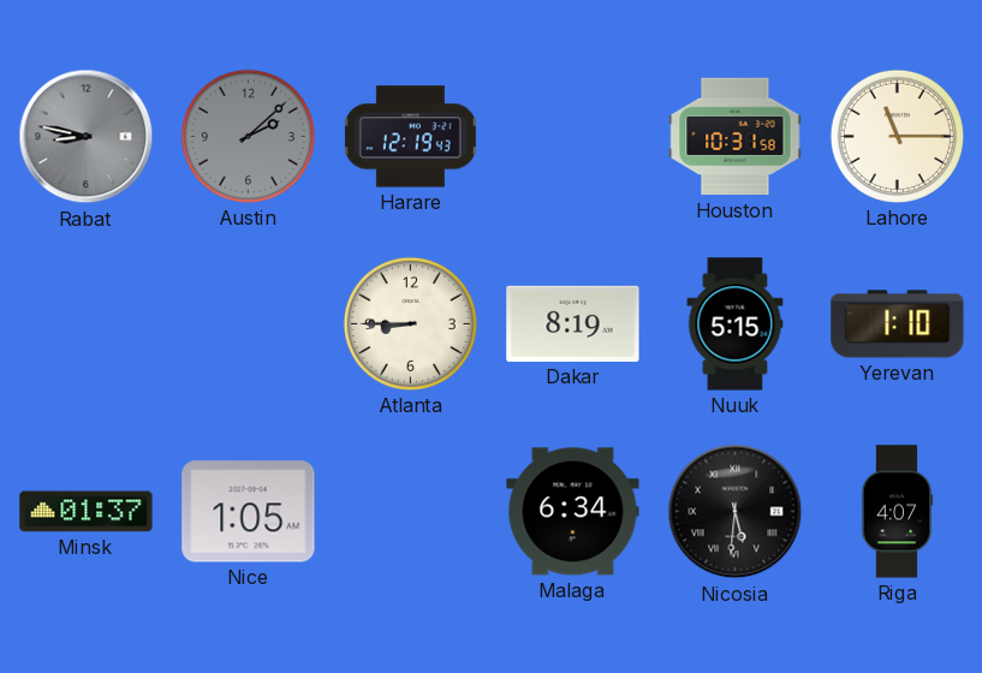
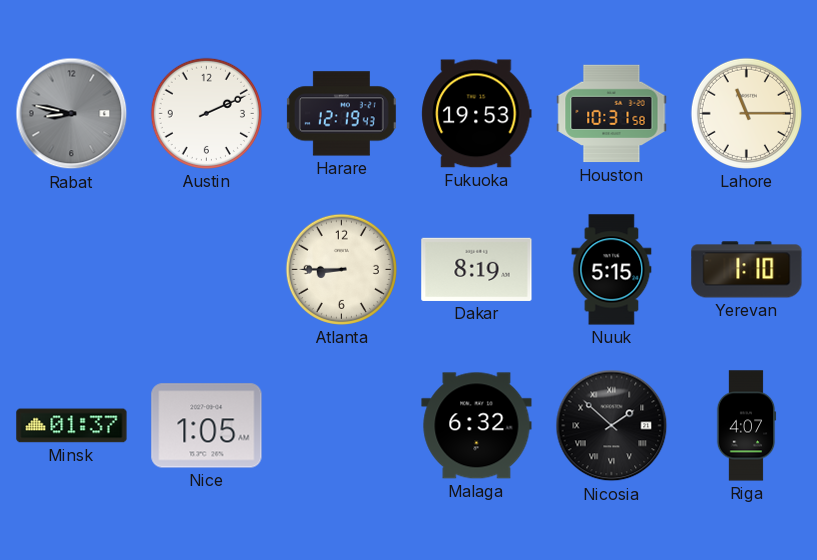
Austin: 2:08 -> 2:11
Austin dial: grey -> white
Fukuoka: none -> 19:53
Malaga: 6:34 -> 6:32
Nicosia: 5:31 -> 1:52
